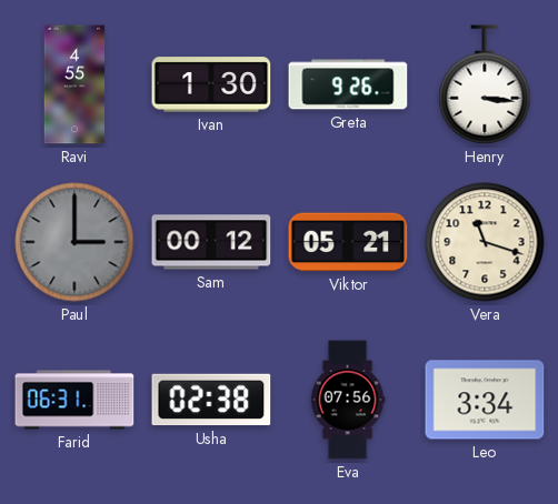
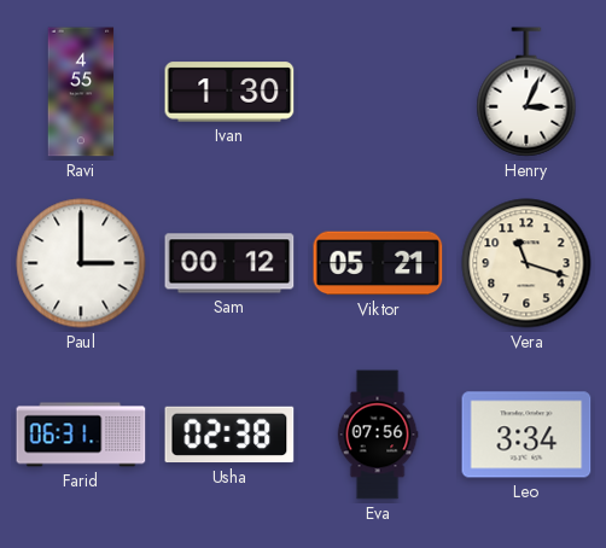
Greta: 9:26 -> none
Henry: 3:16 -> 3:04
Paul dial: grey -> white
